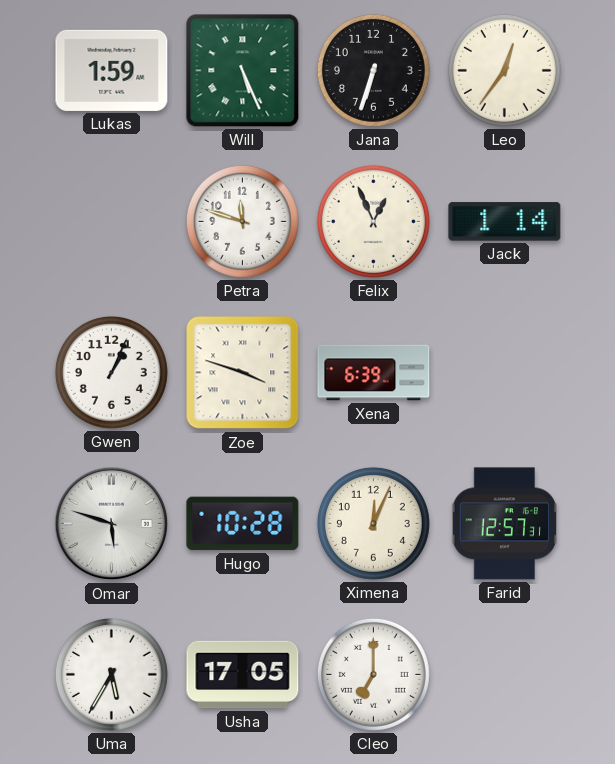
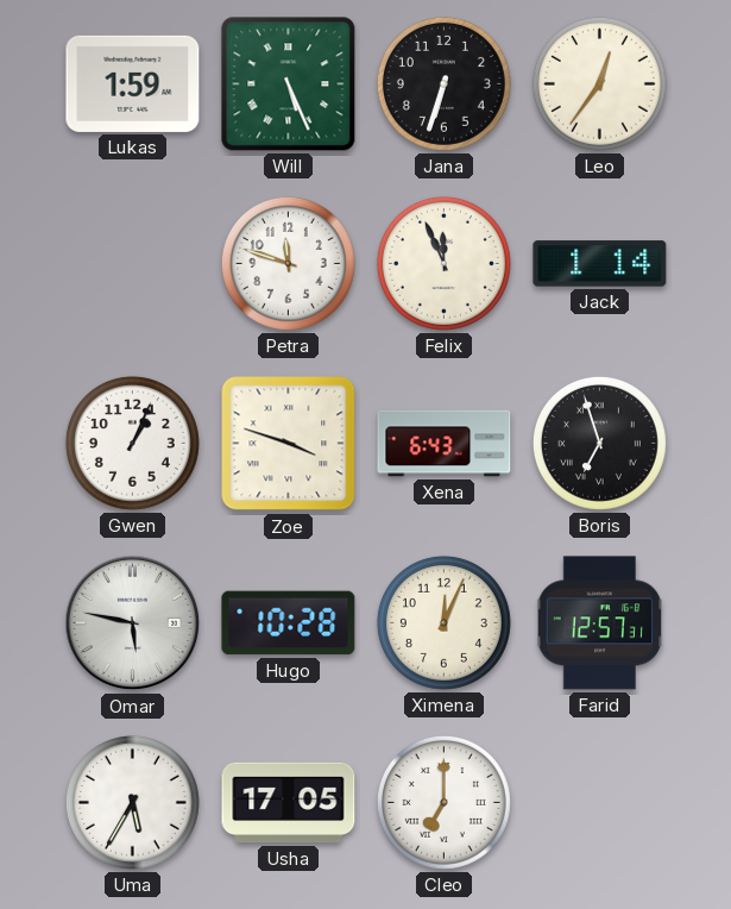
Felix: 12:56 -> 11:56
Xena: 6:39 -> 6:43
Boris: none -> 6:57
Omar: 5:48 -> 5:47
